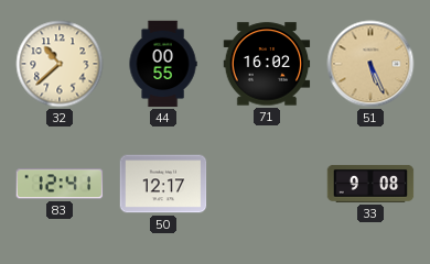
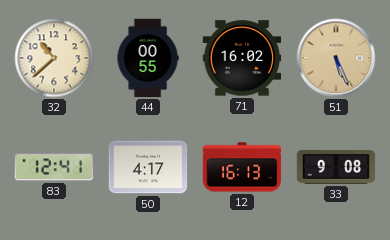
50: 12:17 -> 4:17
12: none -> 16:13
